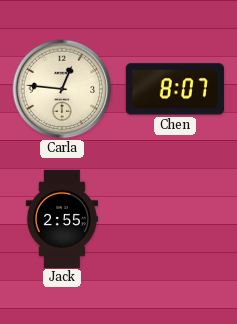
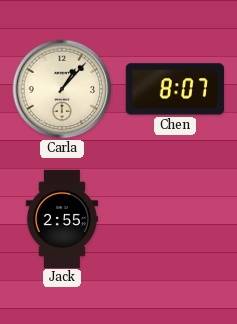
Carla: 12:46 -> 1:07
